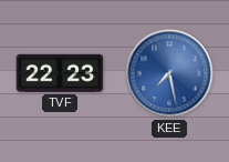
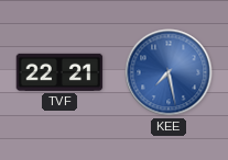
TVF: 22:23 -> 22:21
